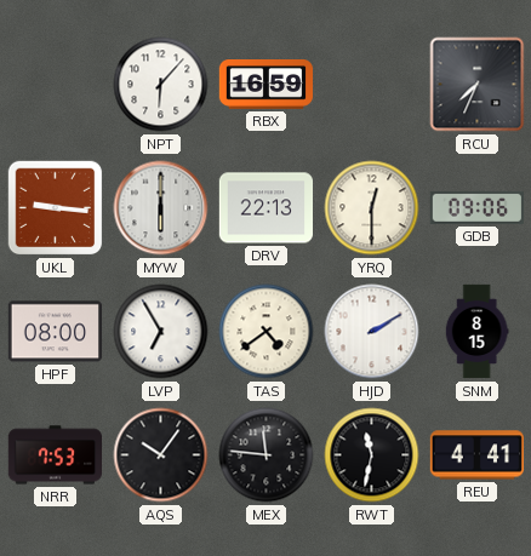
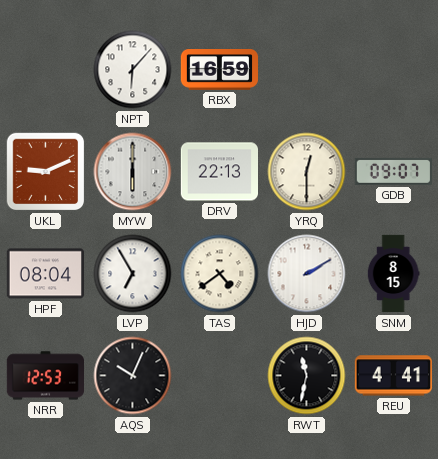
RCU: 7:34 -> none
UKL: 9:16 -> 9:11
GDB: 09:06 -> 09:07
HPF: 08:00 -> 08:04
NRR: 7:53 -> 12:53
AQS: 10:06 -> 10:04
MEX: 11:46 -> none
